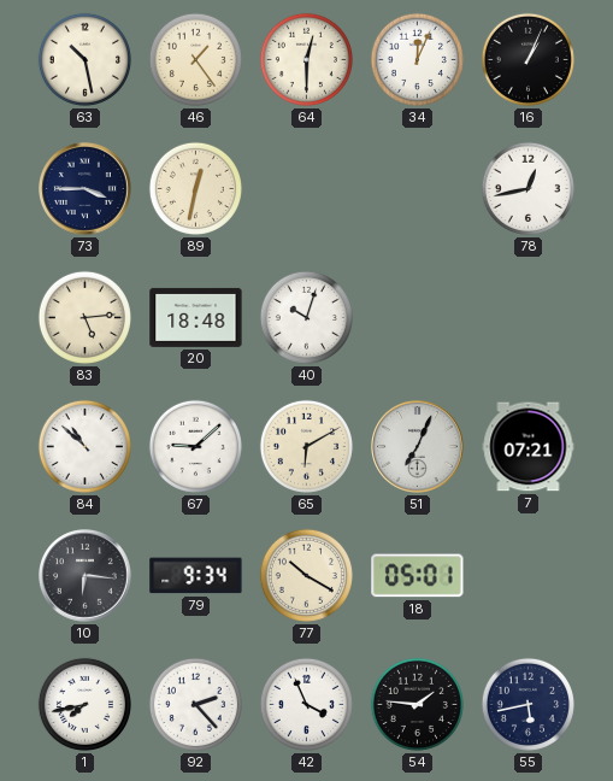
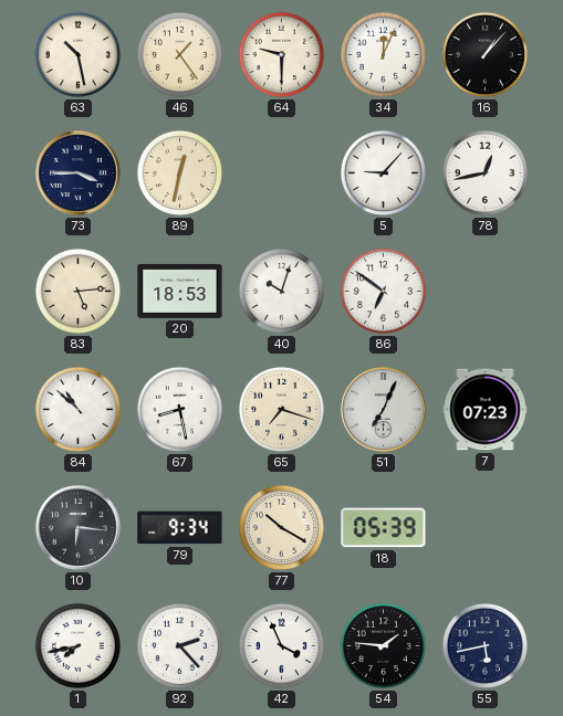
64: 12:30 -> 9:30
16: 1:04 -> 1:07
5: none -> 9:07
20: 18:48 -> 18:53
86: none -> 6:51
67: 9:08 -> 8:28
65: 6:10 -> 7:18
7: 07:21 -> 07:23
18: 05:01 -> 05:39
